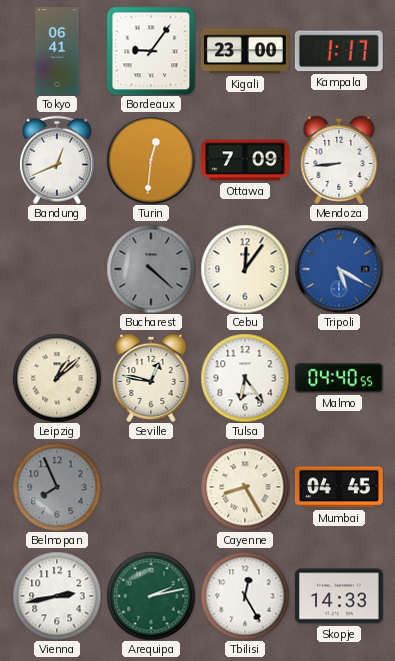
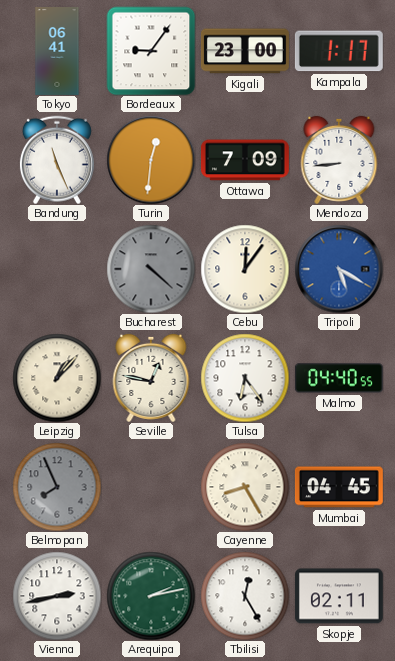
Bandung: 12:41 -> 11:26
Leipzig: 1:08 -> 1:07
Skopje: 14:33 -> 02:11
